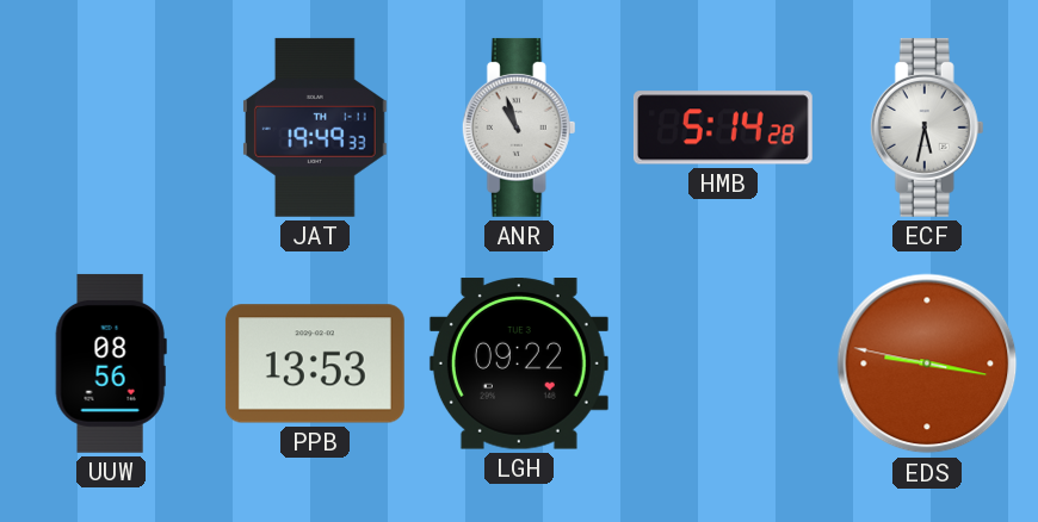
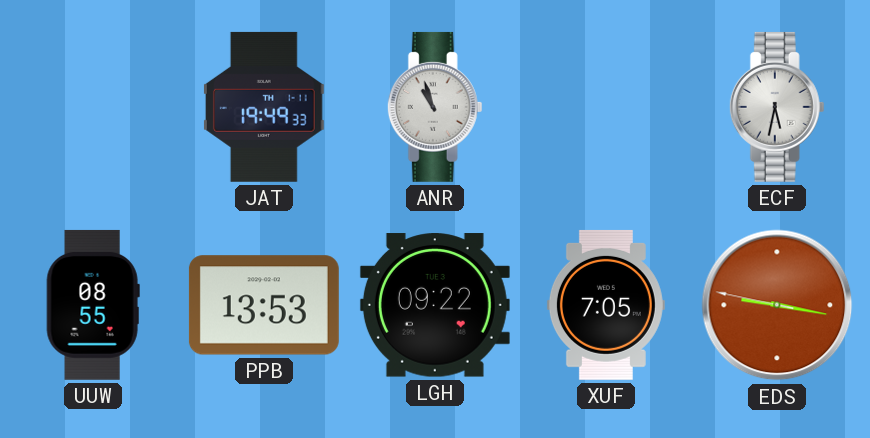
HMB: 5:14 -> none
UUW: 08:56 -> 08:55
XUF: none -> 7:05
